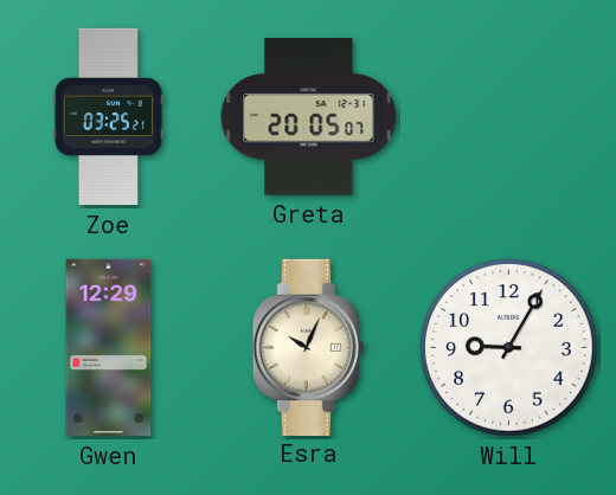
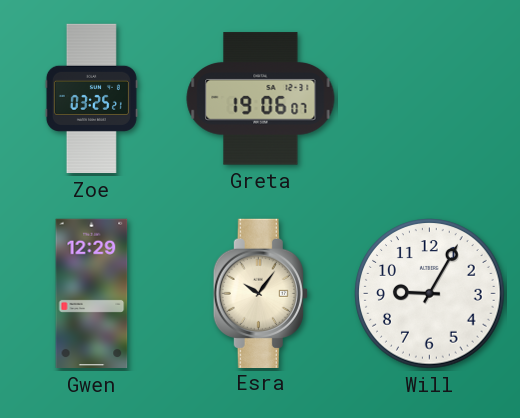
Greta: 20:05 -> 19:06
Esra: 10:04 -> 10:06
